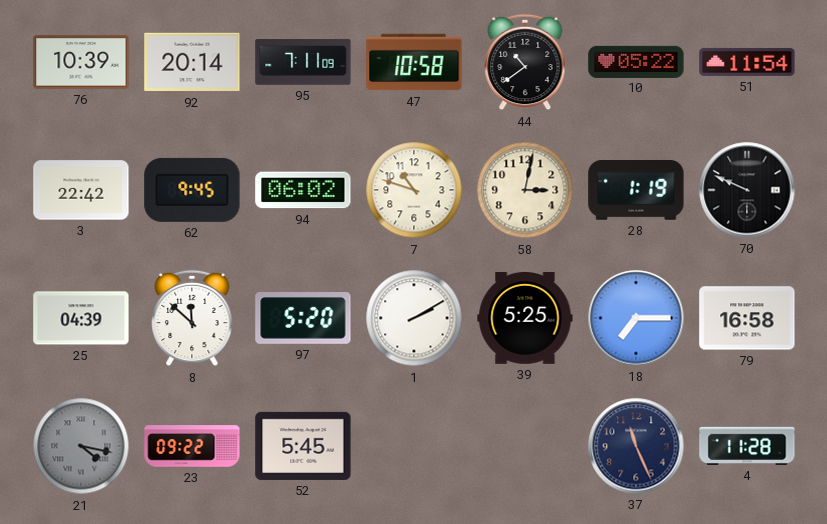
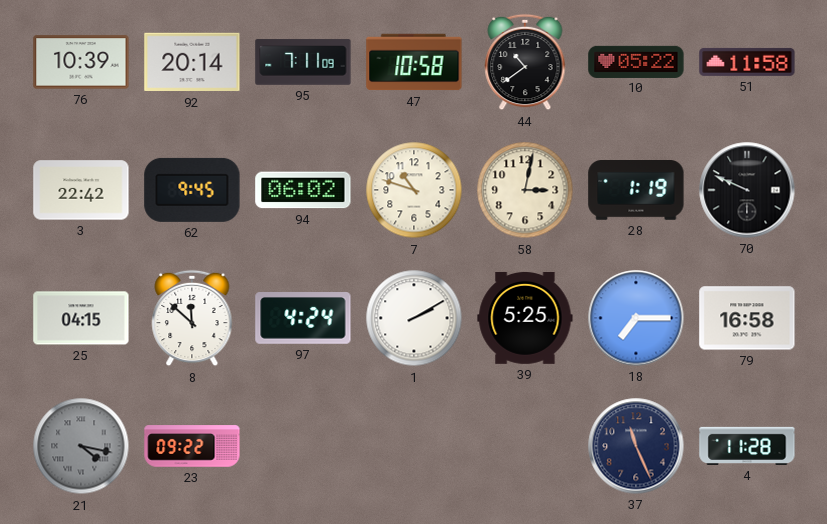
51: 11:54 -> 11:58
25: 04:39 -> 04:15
97: 5:20 -> 4:24
52: 5:45 -> none
